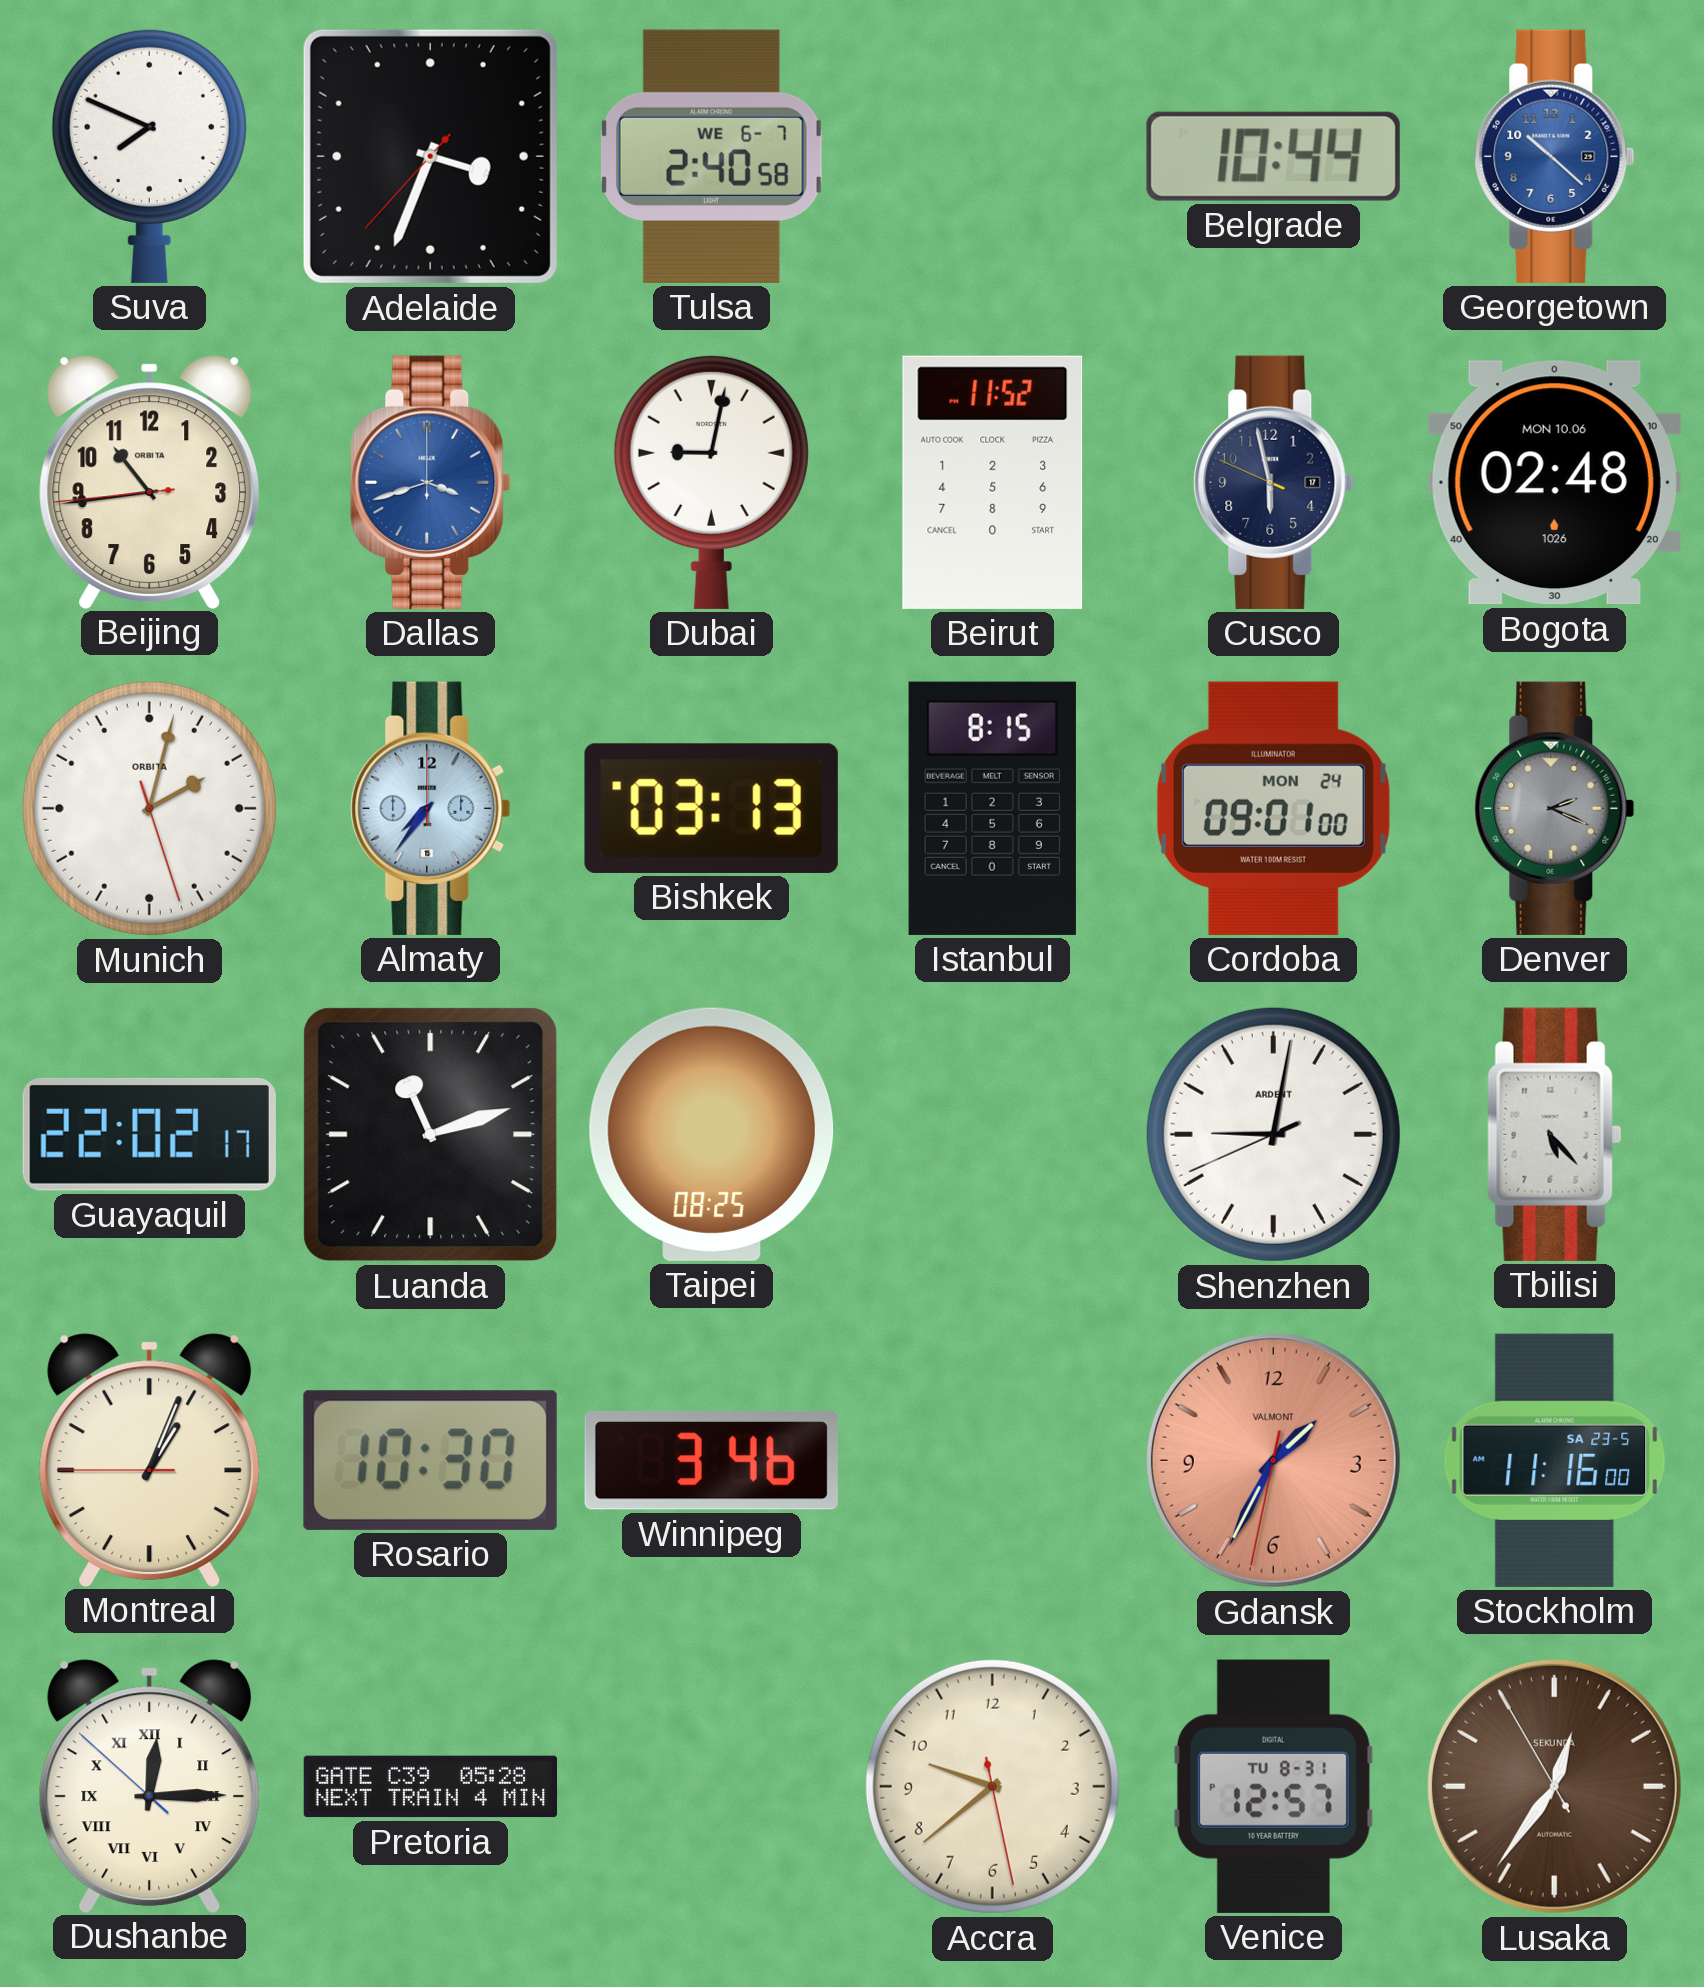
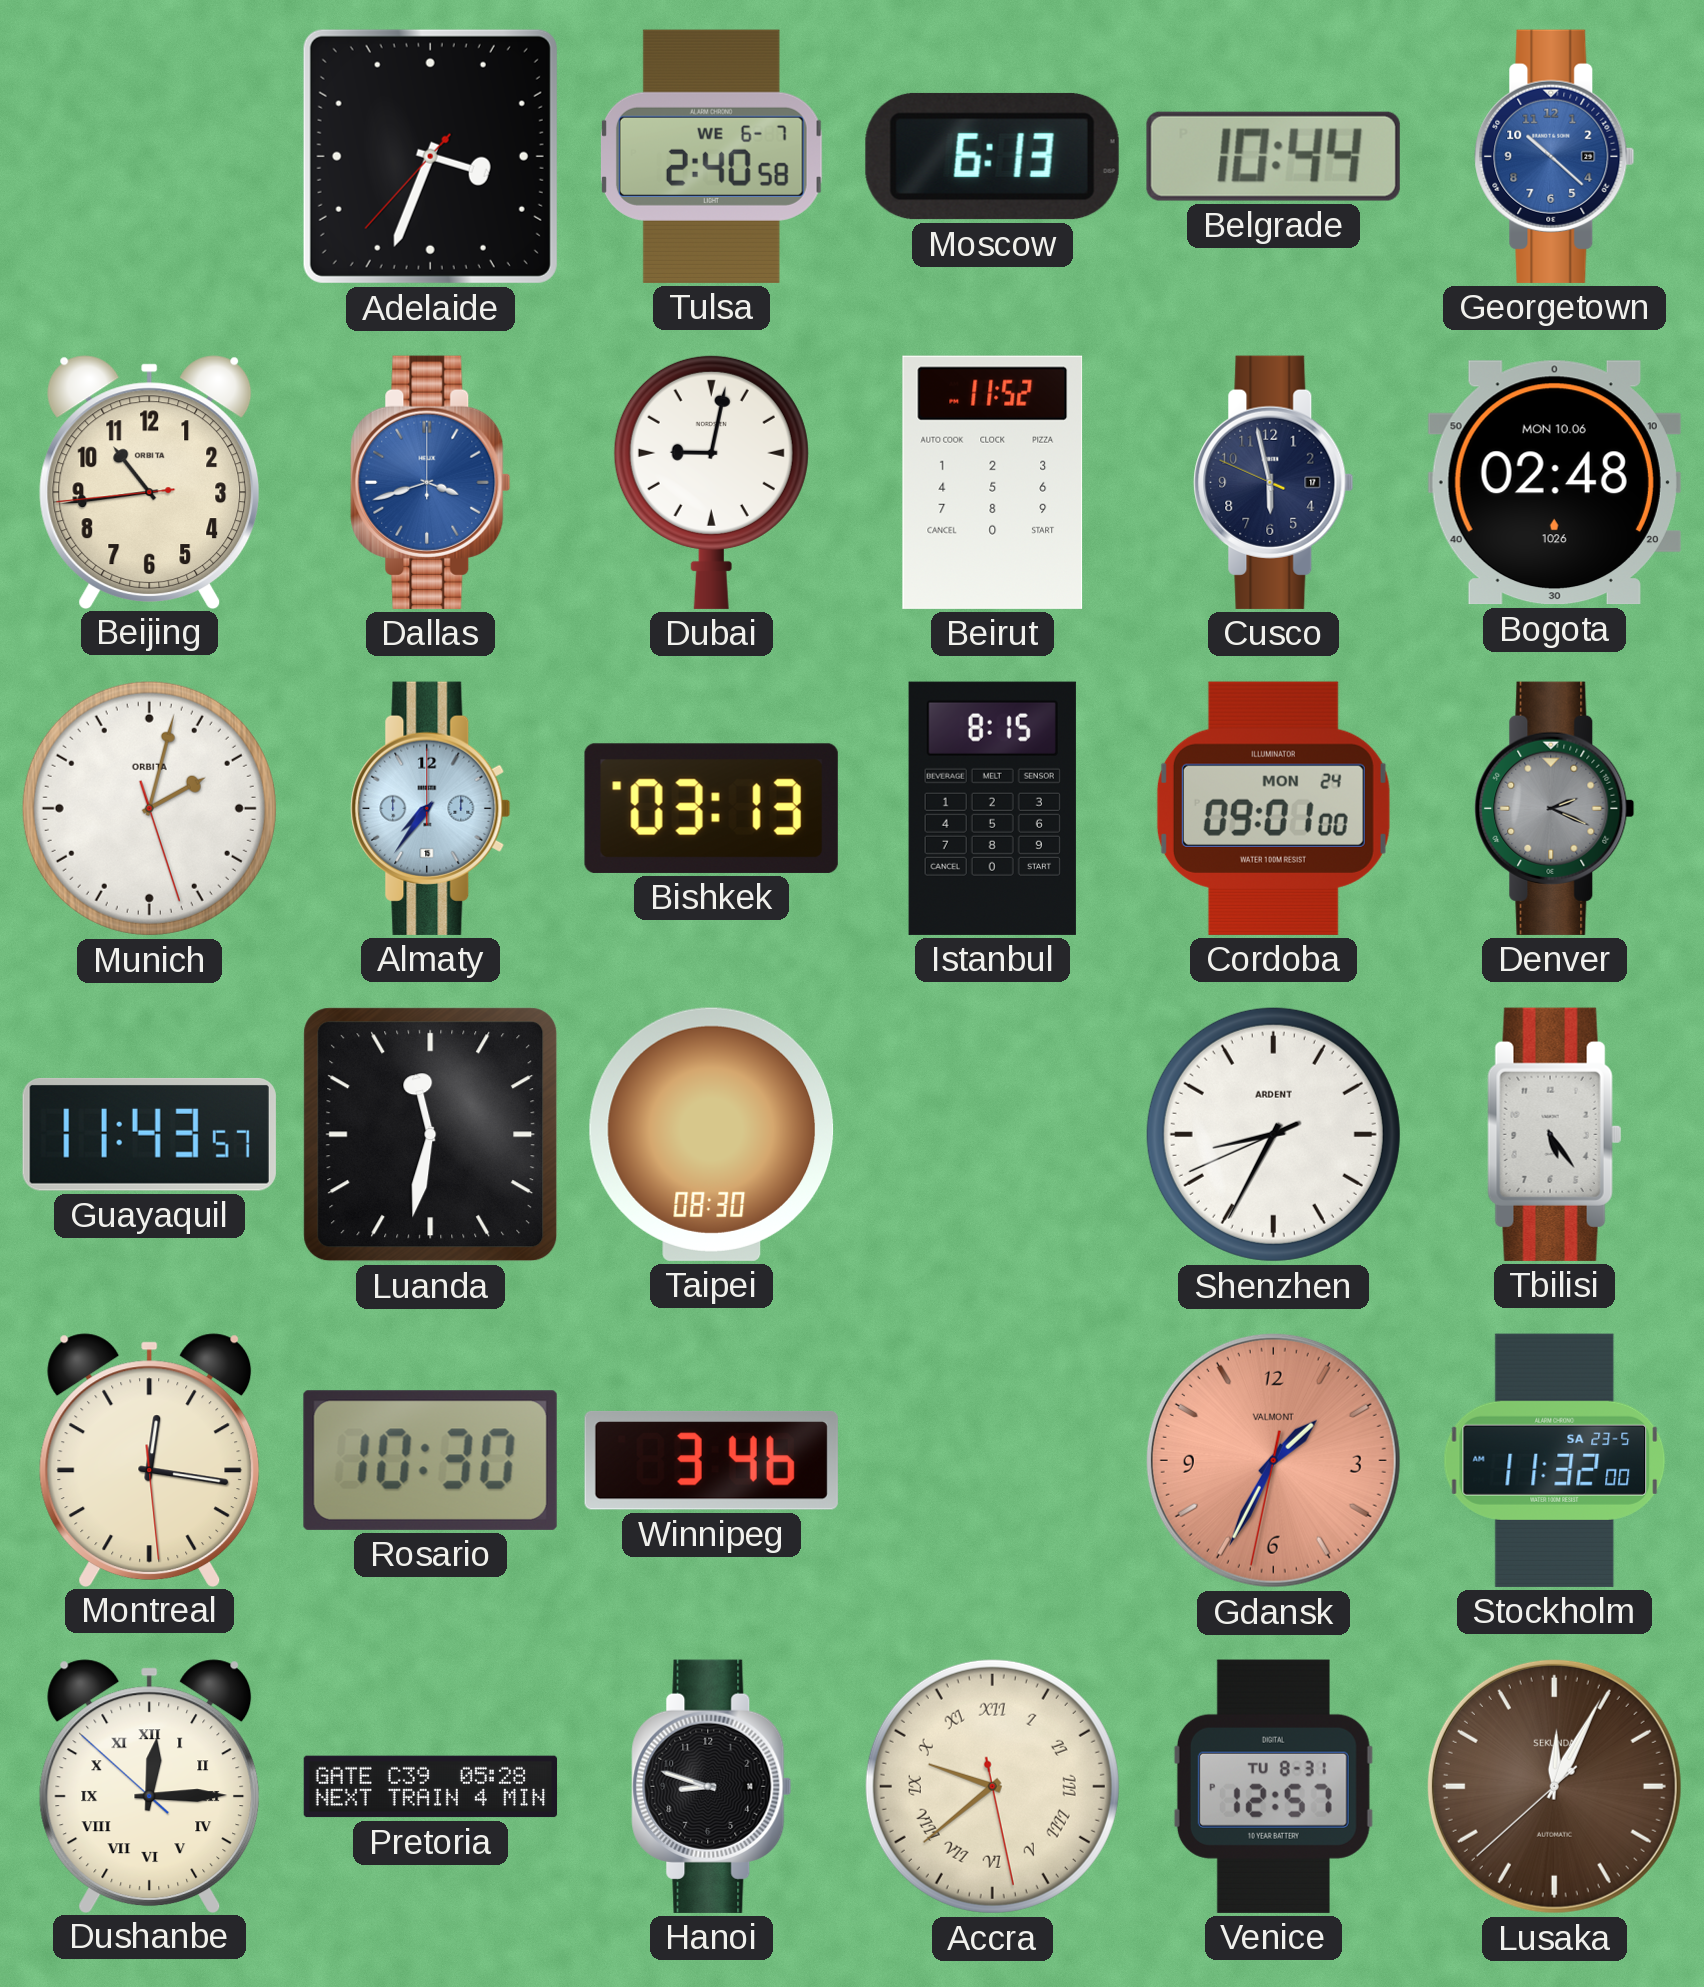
Suva: 7:49 -> none
Moscow: none -> 6:13
Guayaquil: 22:02 -> 11:43
Luanda: 11:12 -> 11:32
Taipei: 08:25 -> 08:30
Shenzhen: 9:01 -> 8:34
Tbilisi: 5:23 -> 5:24
Montreal: 1:03 -> 12:16
Stockholm: 11:16 -> 11:32
Hanoi: none -> 8:48
Accra numerals: Arabic -> Roman
Lusaka: 12:35 -> 12:04
